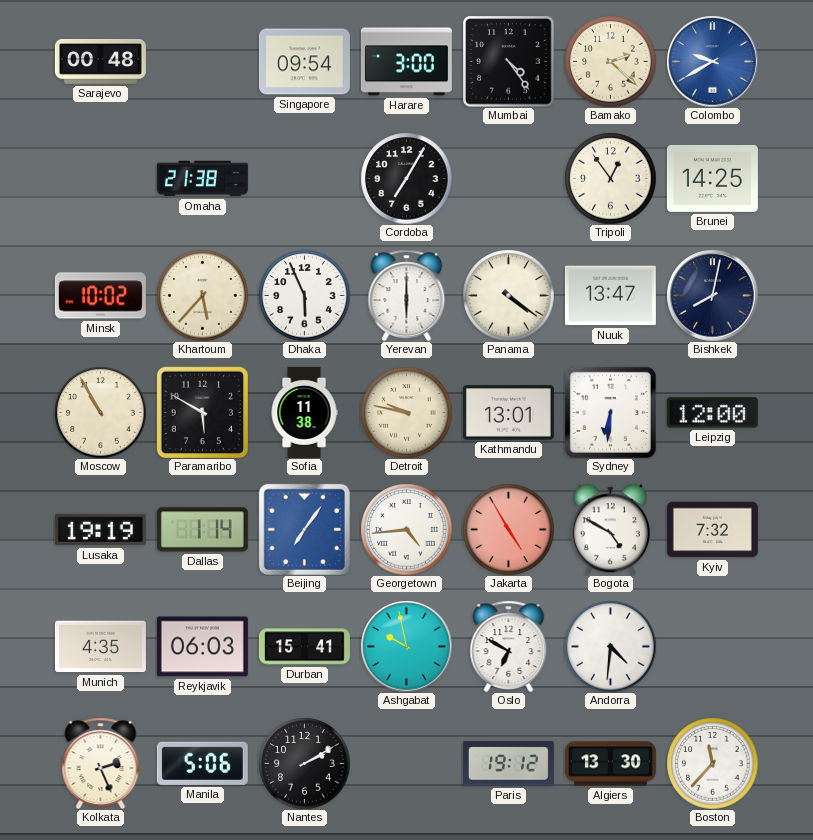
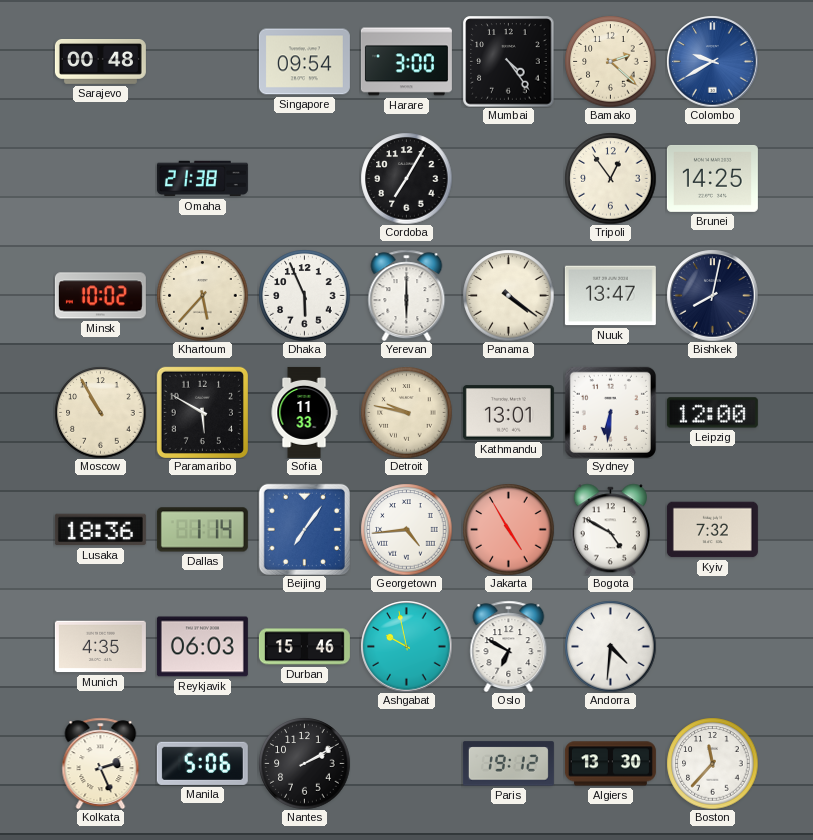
Sofia: 11:38 -> 11:33
Lusaka: 19:19 -> 18:36
Durban: 15:41 -> 15:46
